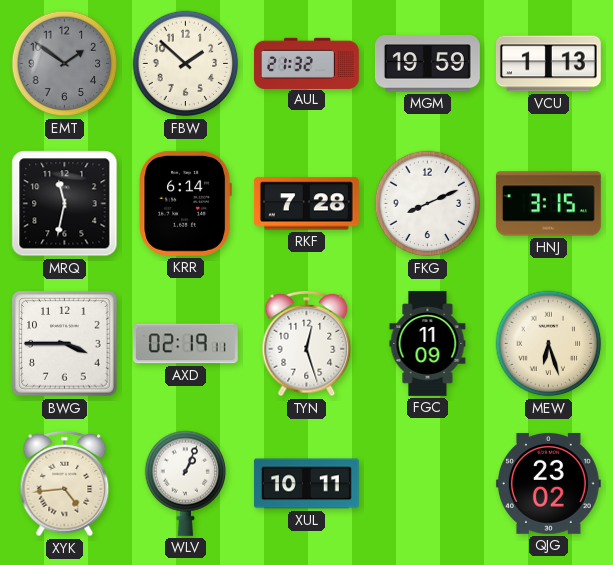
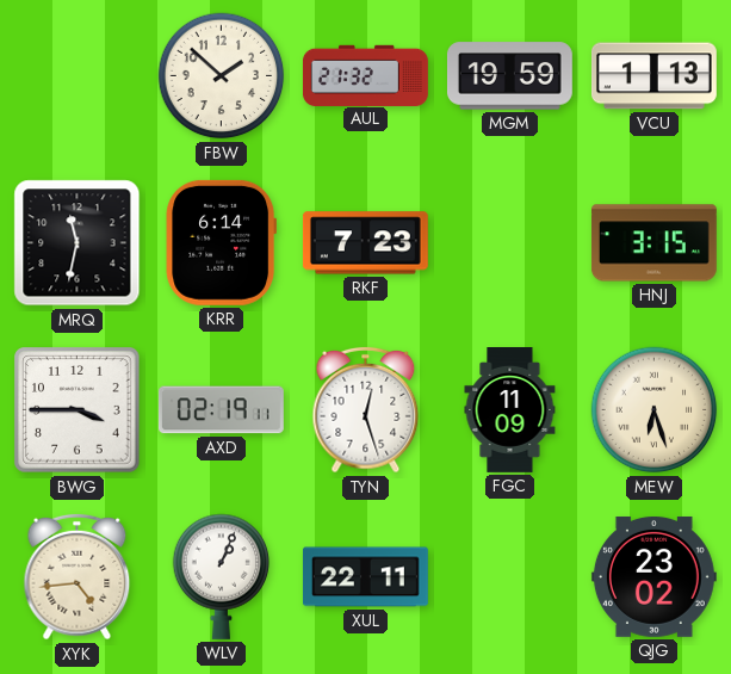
EMT: 1:51 -> none
RKF: 7:28 -> 7:23
FKG: 8:11 -> none
XUL: 10:11 -> 22:11
